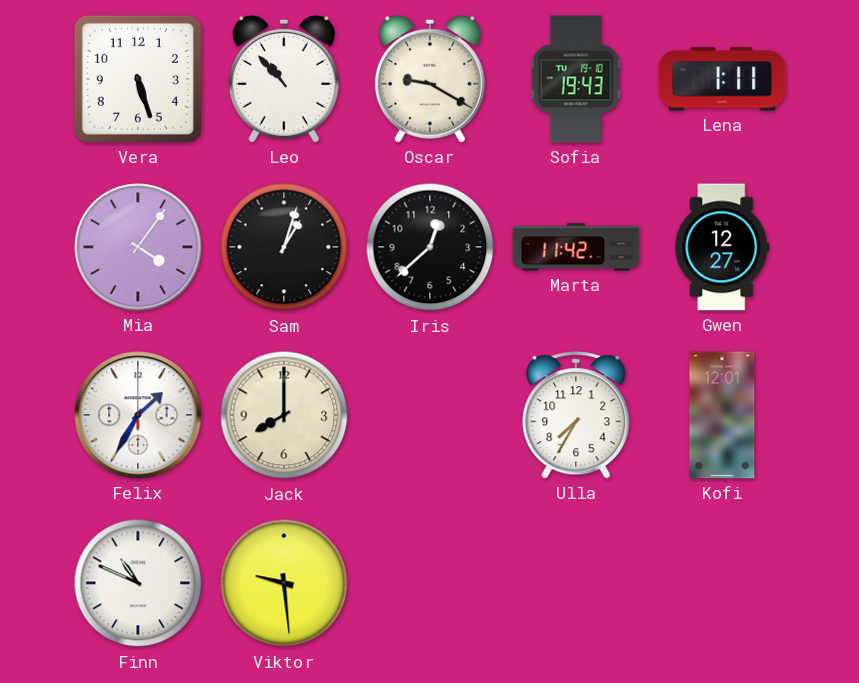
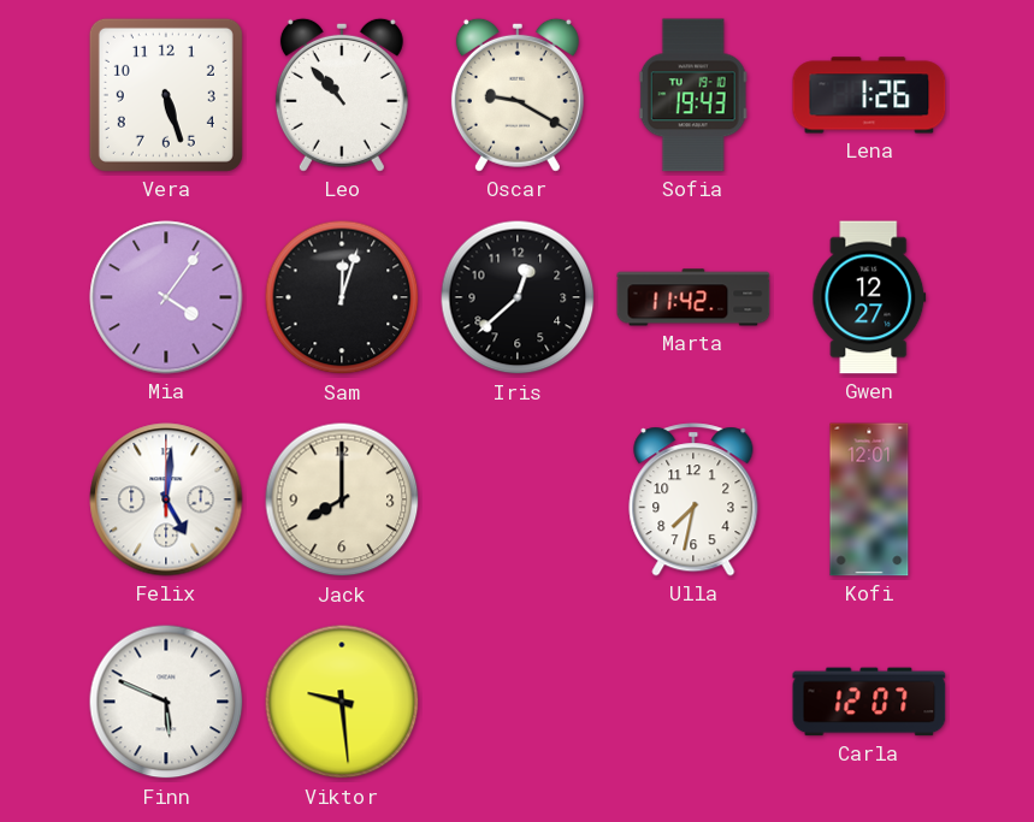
Lena: 1:11 -> 1:26
Sam: 1:03 -> 12:03
Felix: 1:35 -> 5:01
Ulla: 7:35 -> 7:32
Finn: 10:49 -> 5:49
Carla: none -> 12:07
